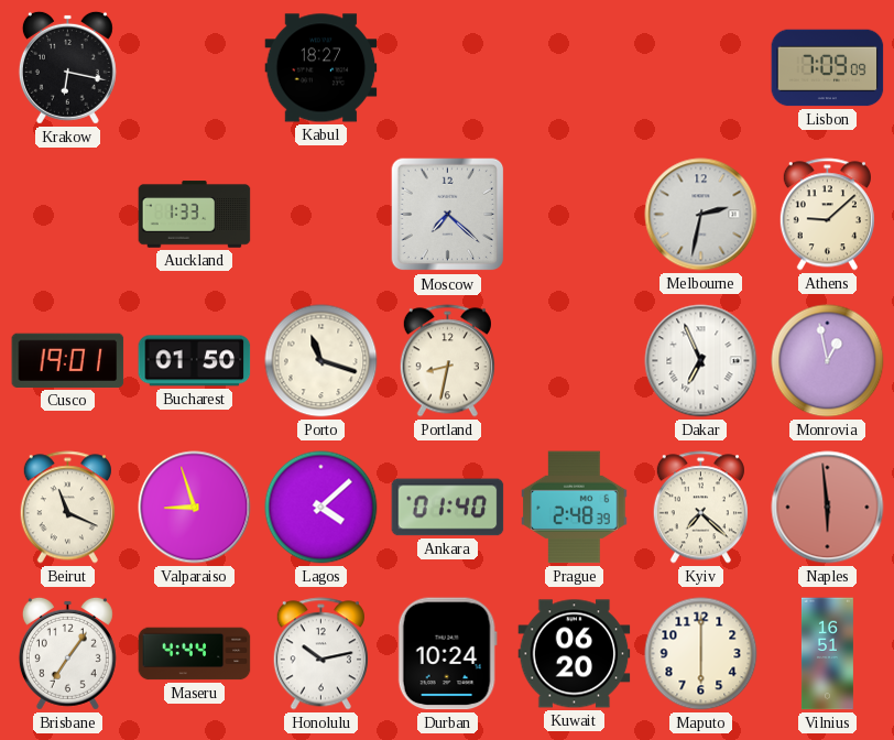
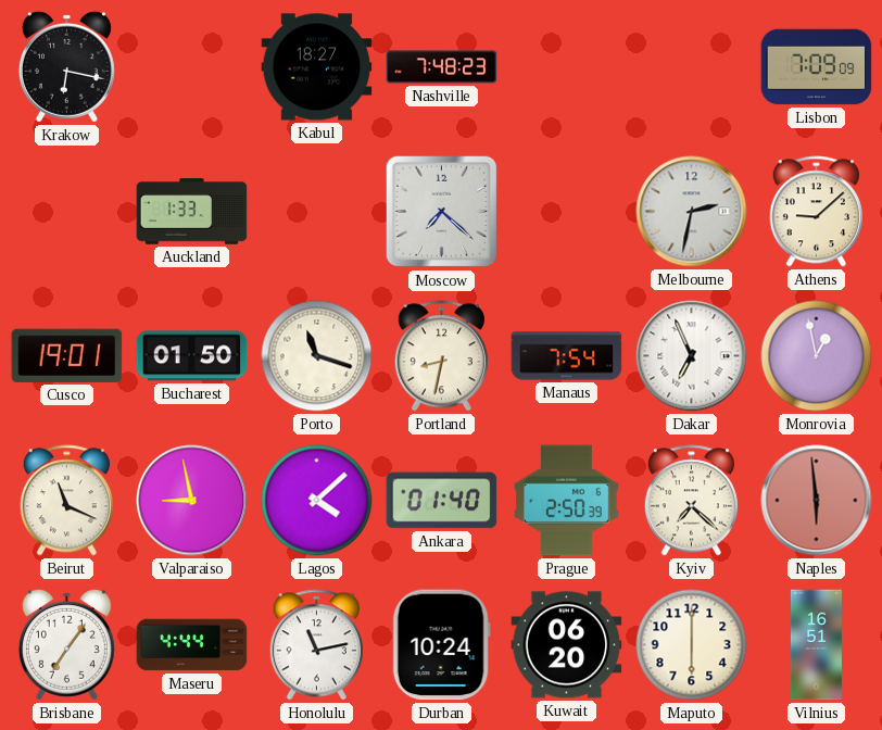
Nashville: none -> 7:48
Manaus: none -> 7:54
Valparaiso: 8:57 -> 8:58
Prague: 2:48 -> 2:50
Honolulu: 10:13 -> 11:13
